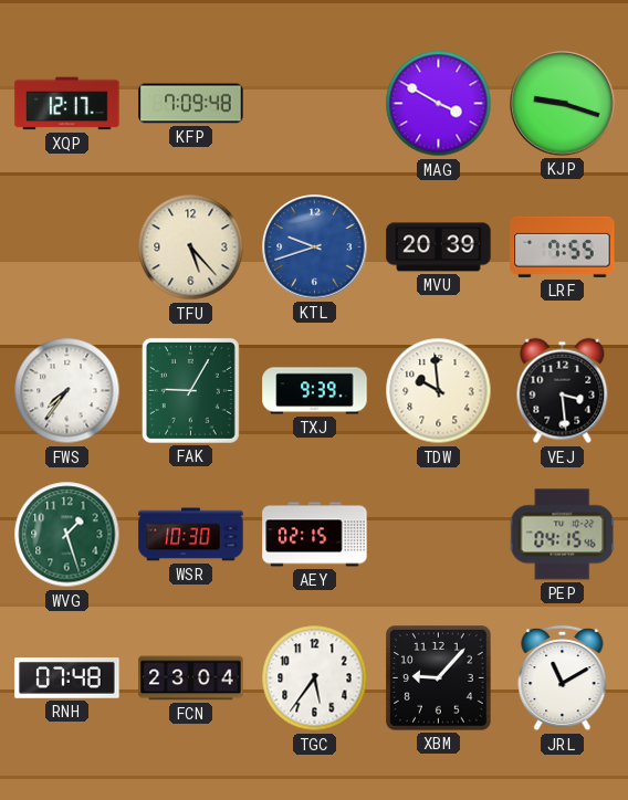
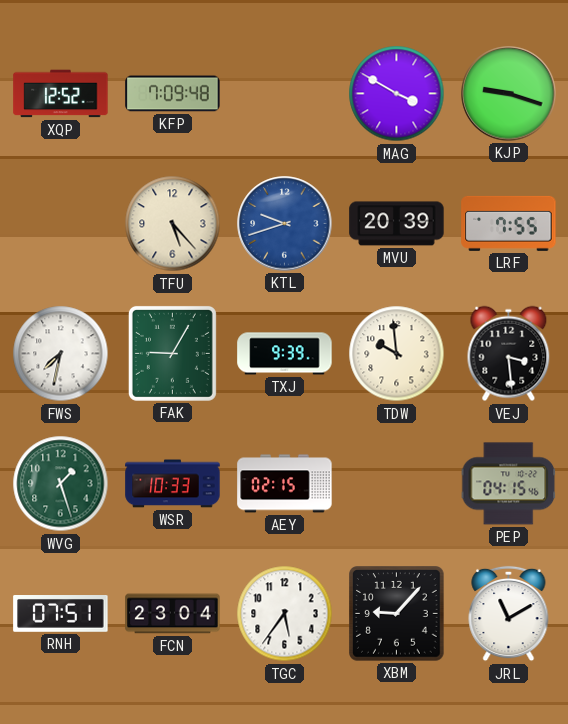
XQP: 12:17 -> 12:52
FWS: 7:36 -> 7:32
WSR: 10:30 -> 10:33
RNH: 07:48 -> 07:51
